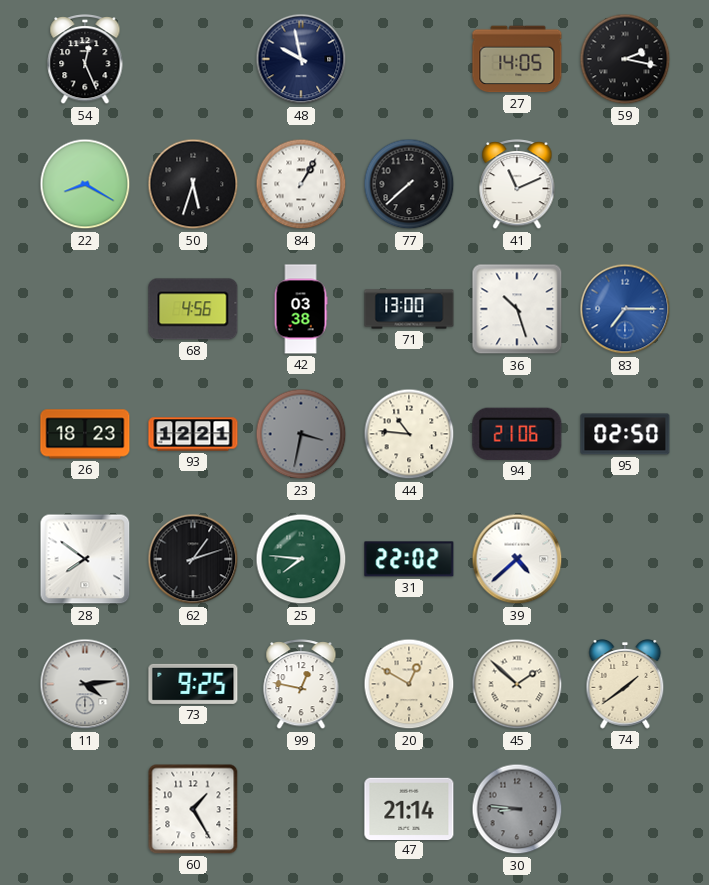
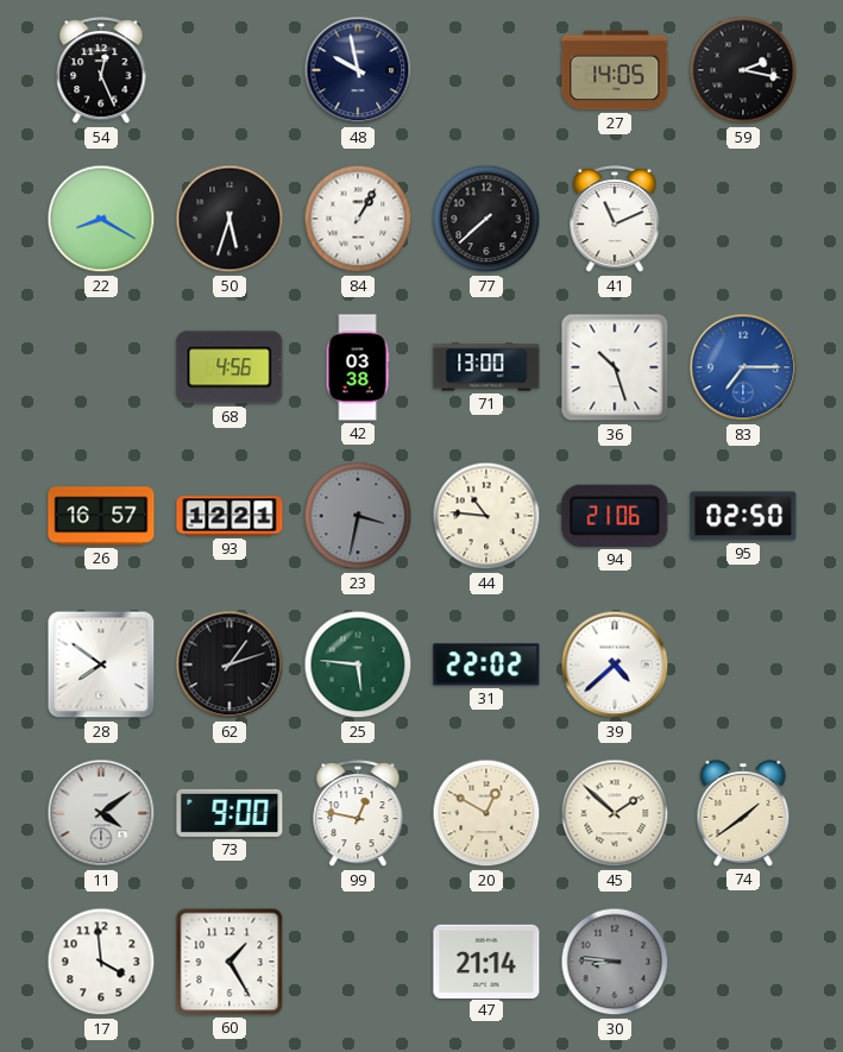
26: 18:23 -> 16:57
25: 7:46 -> 5:46
11: 4:14 -> 4:09
73: 9:25 -> 9:00
17: none -> 3:59
